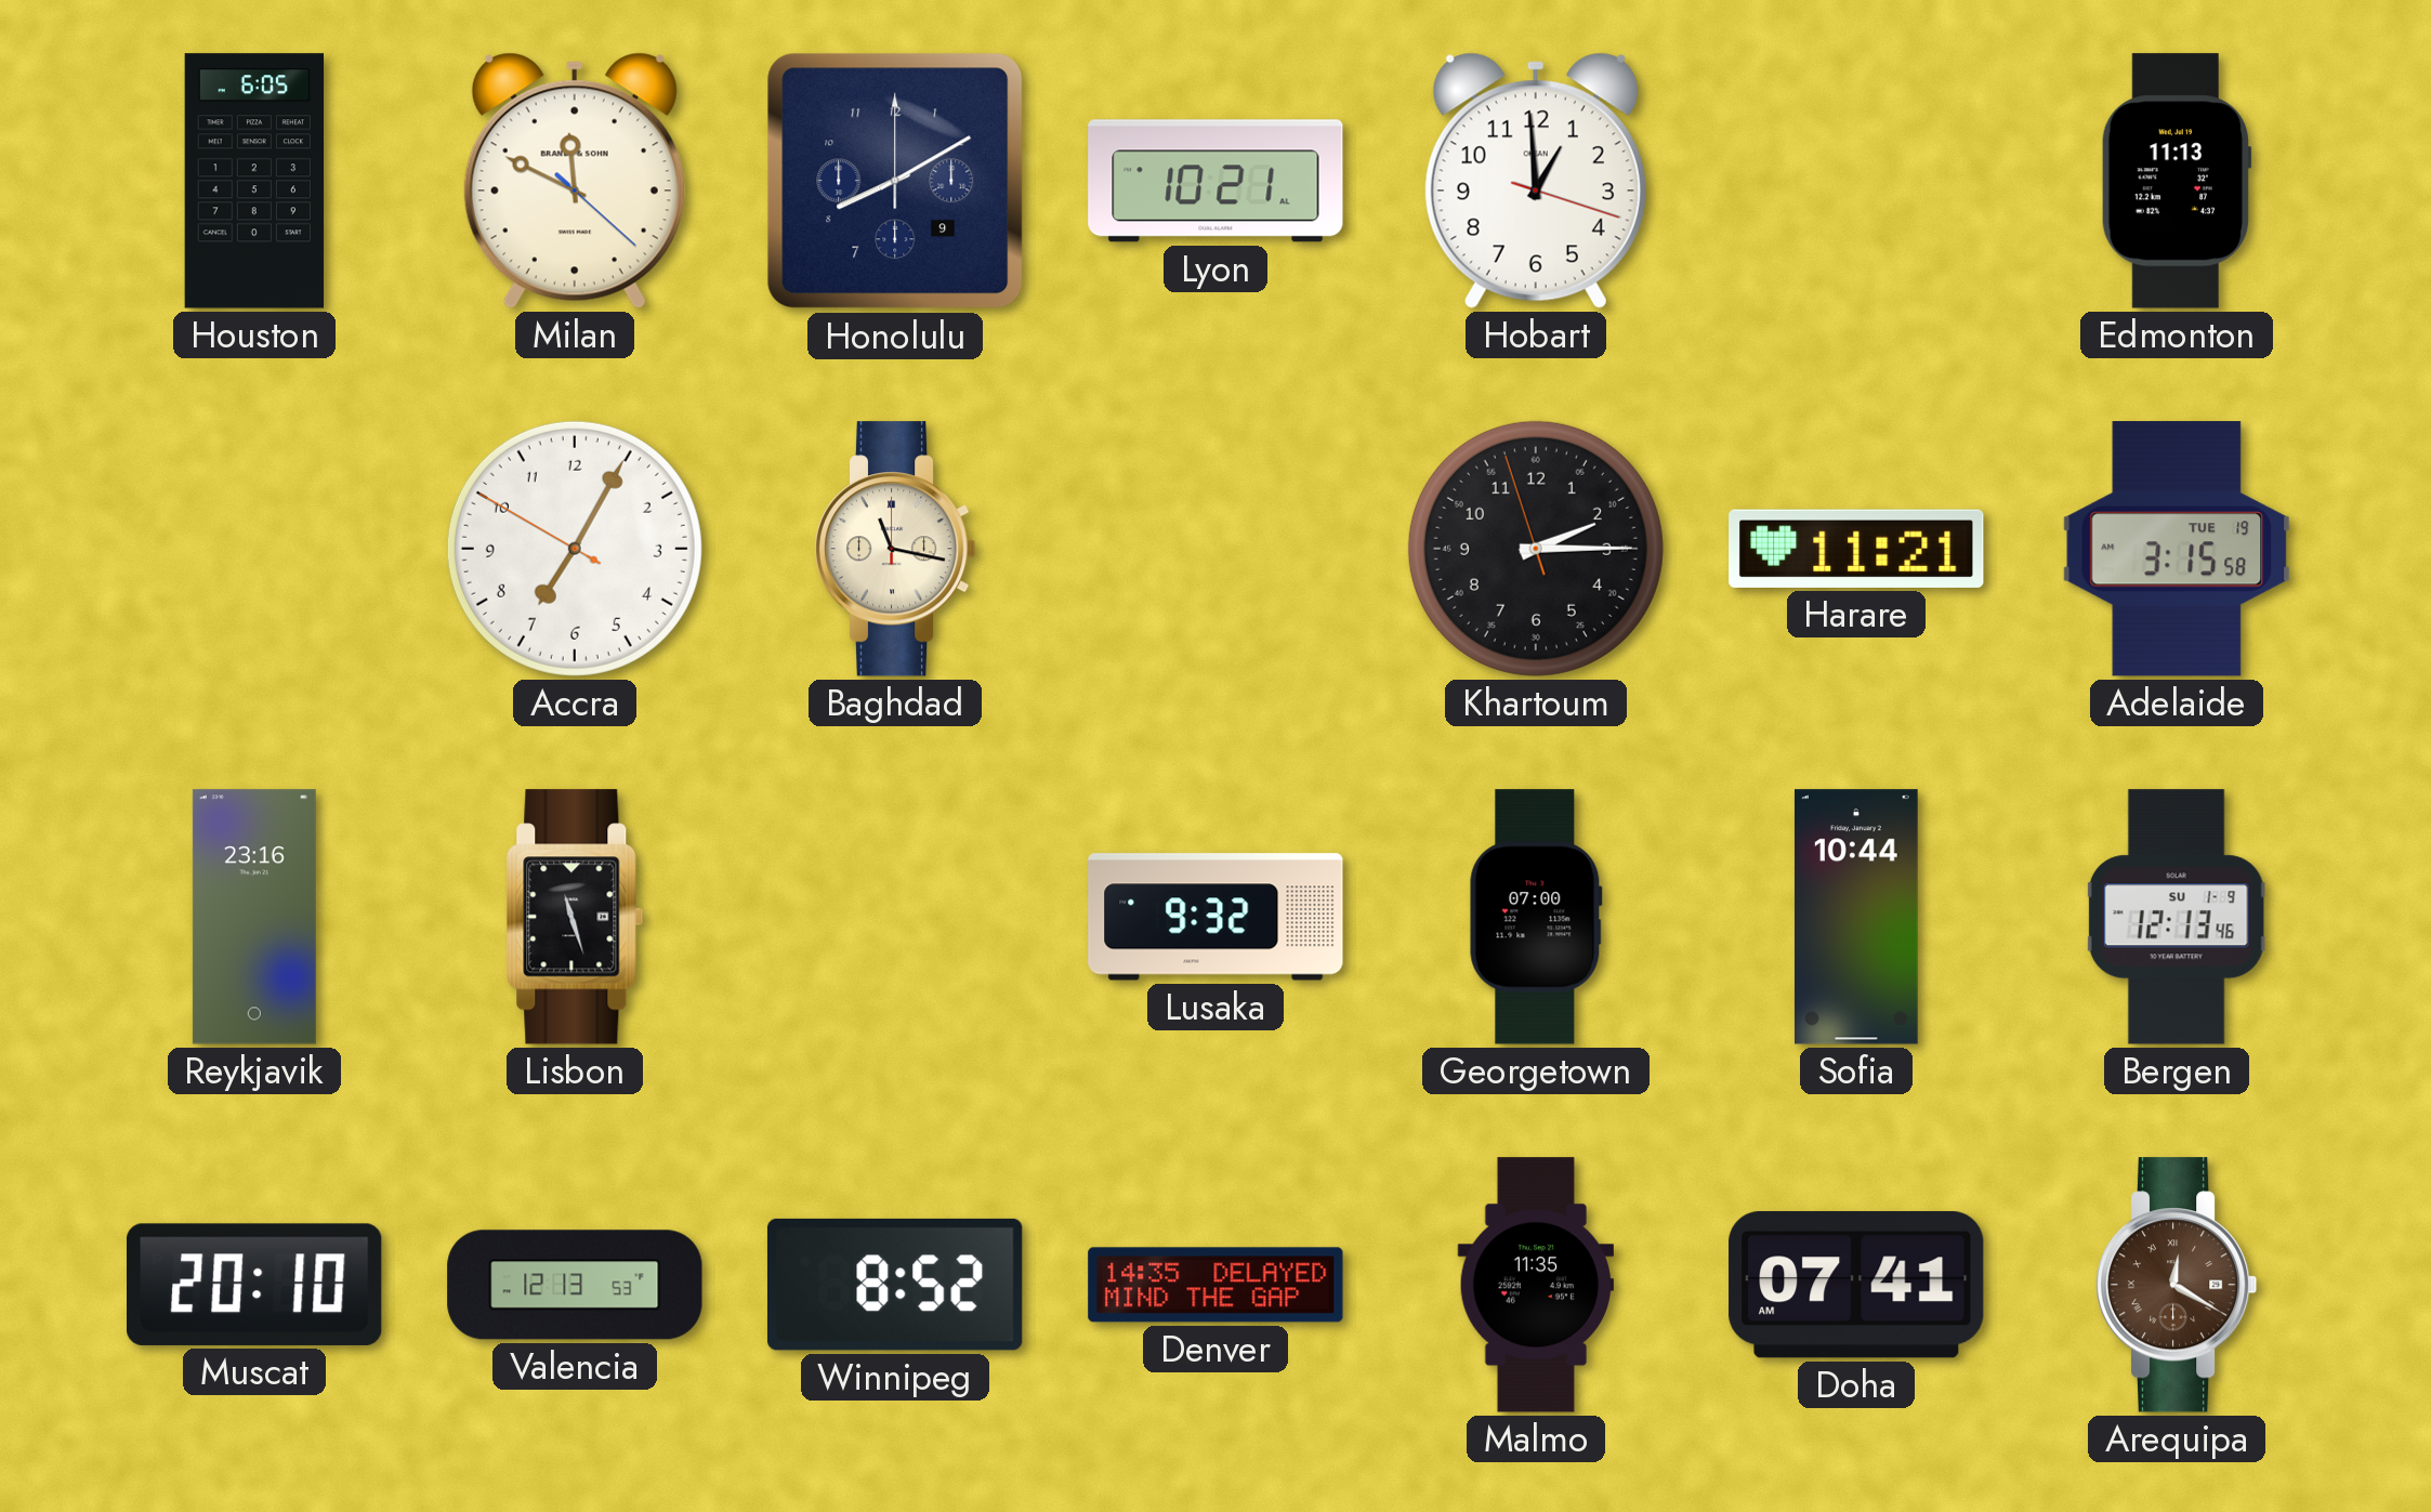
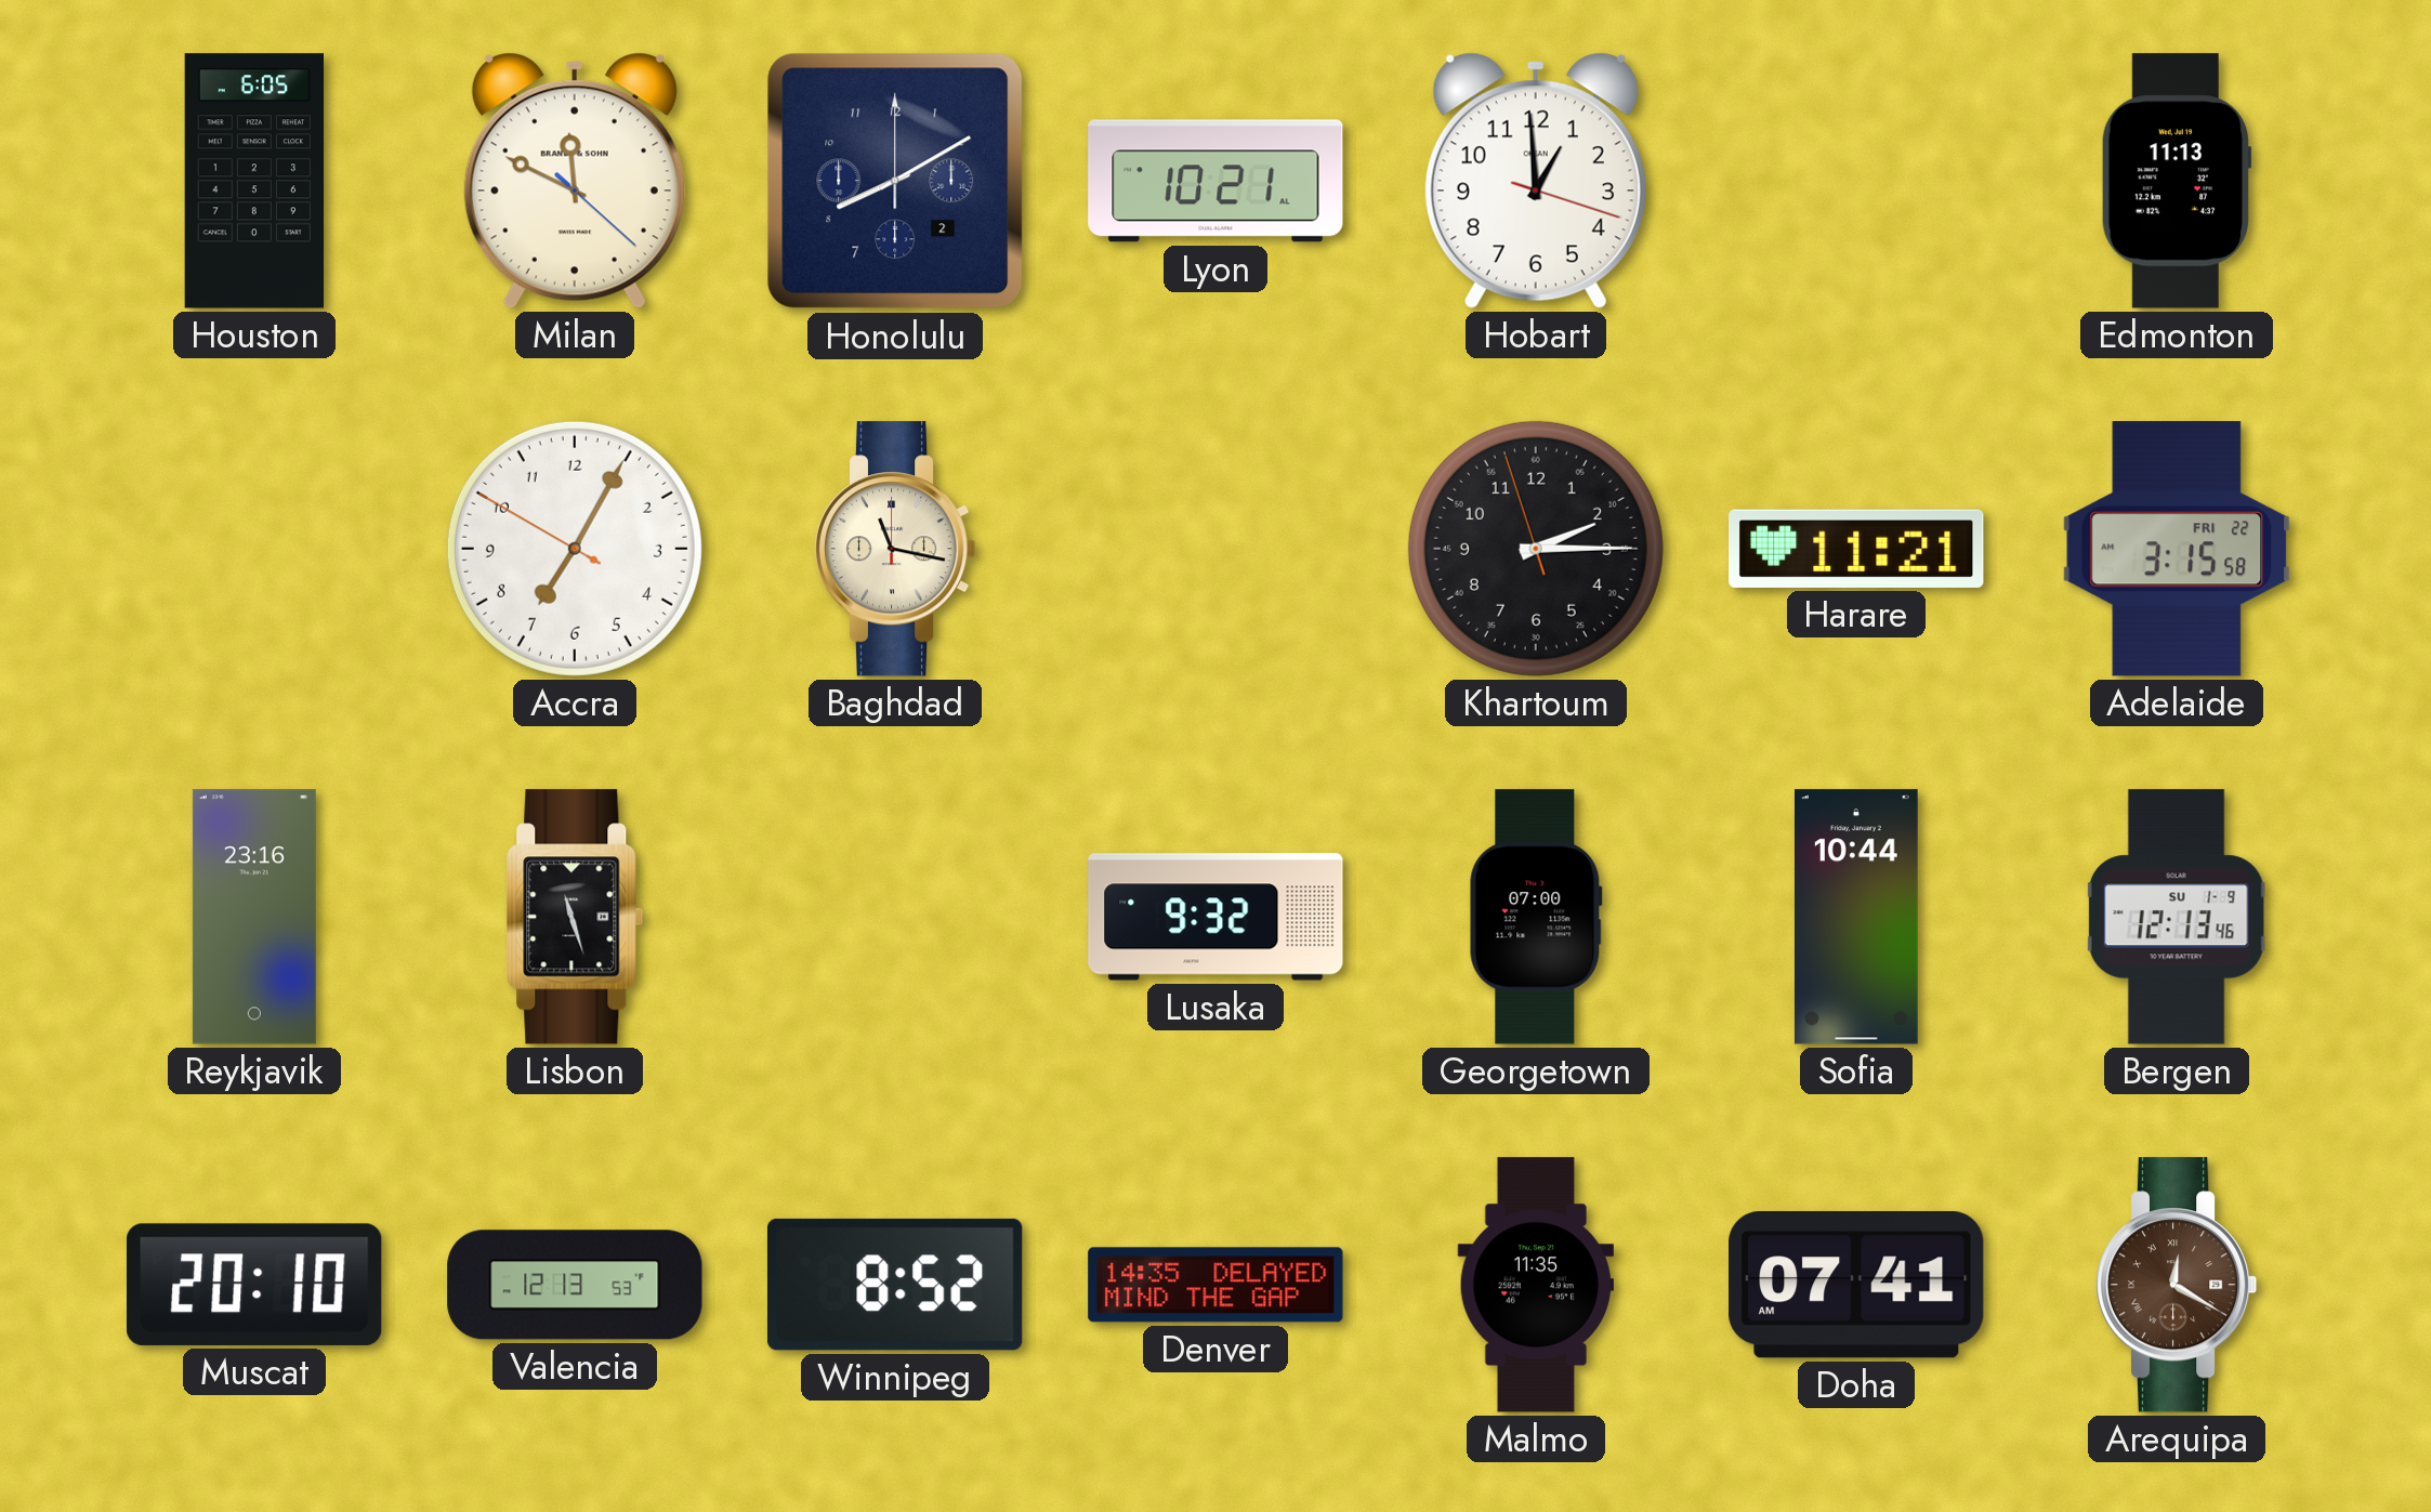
Honolulu date: 9 -> 2
Adelaide date: TUE 19 -> FRI 22
